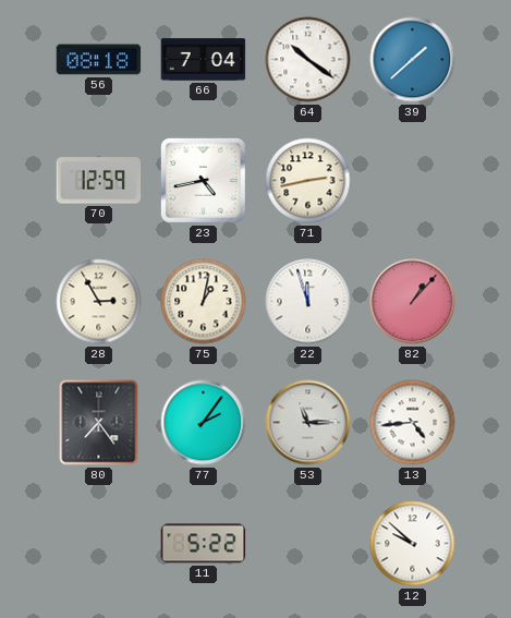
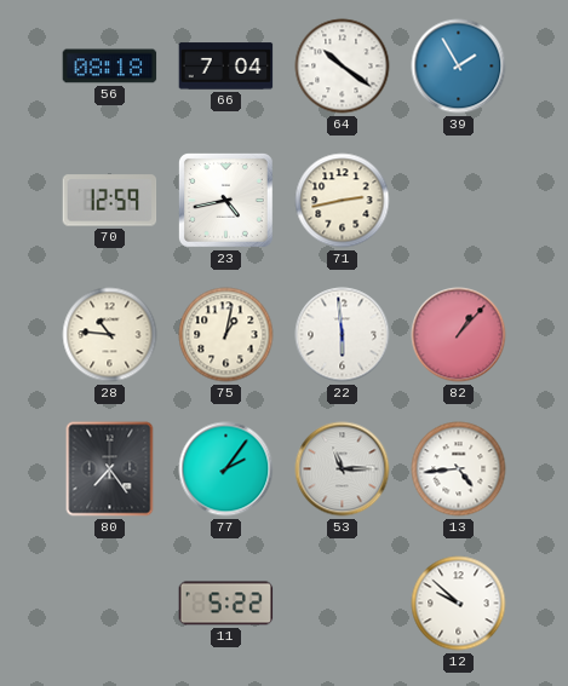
39: 1:38 -> 1:55
28: 2:55 -> 10:46
22: 11:57 -> 5:59
